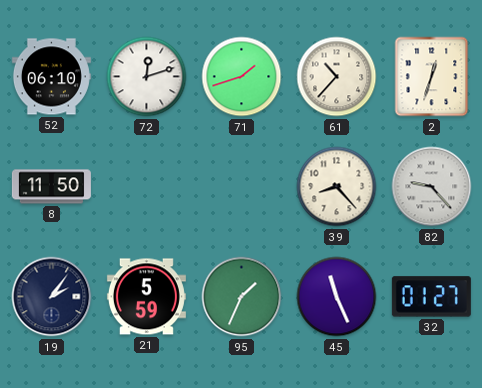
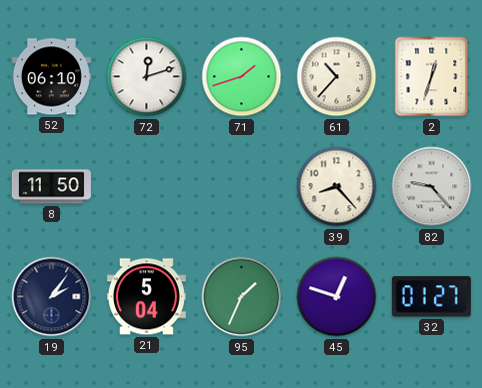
21: 5:59 -> 5:04
45: 11:26 -> 12:48
